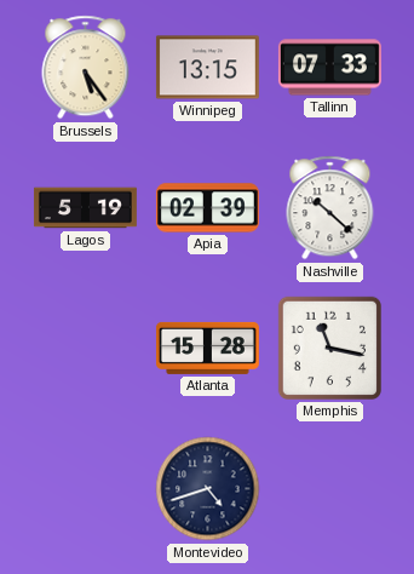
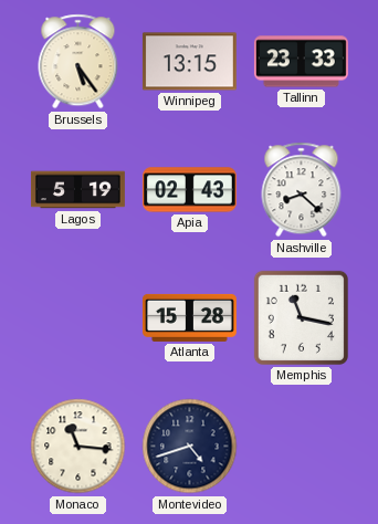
Tallinn: 07:33 -> 23:33
Apia: 02:39 -> 02:43
Nashville: 10:22 -> 8:22
Monaco: none -> 11:16
